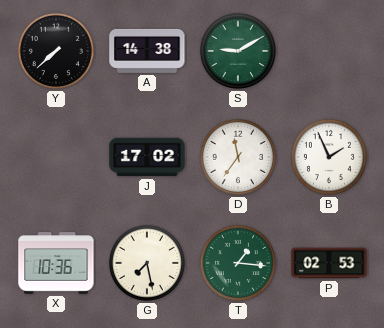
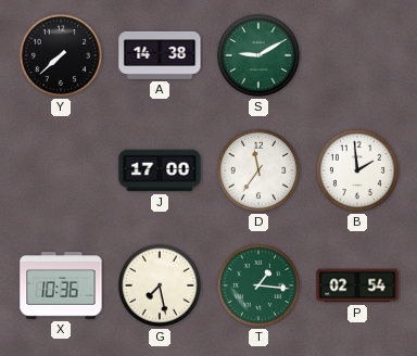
J: 17:02 -> 17:00
B: 1:56 -> 1:59
P: 02:53 -> 02:54
